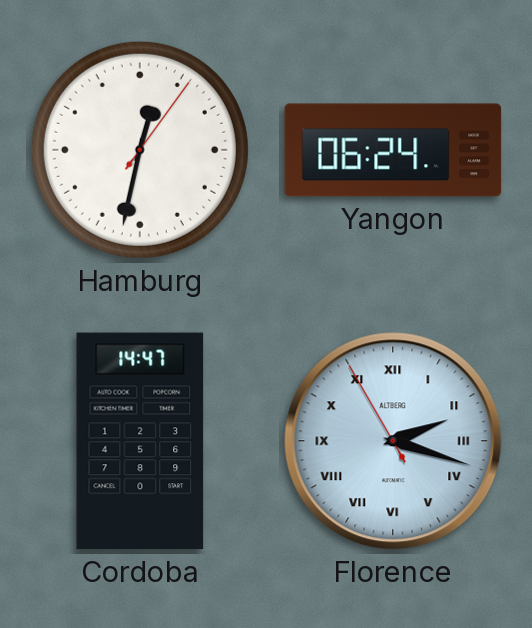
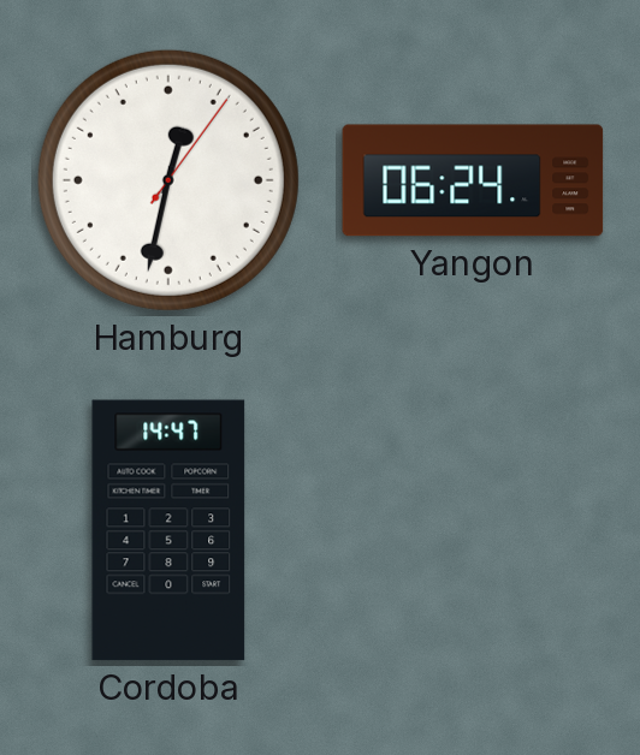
Florence: 2:17 -> none
